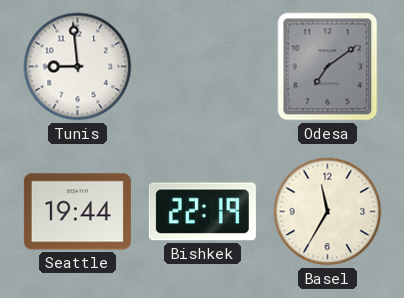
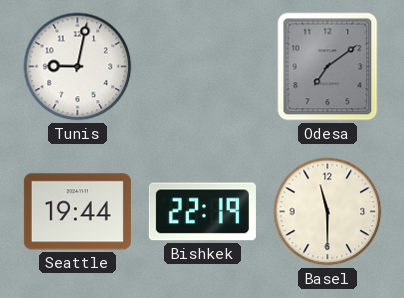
Tunis: 8:59 -> 9:02
Basel: 11:35 -> 11:30
